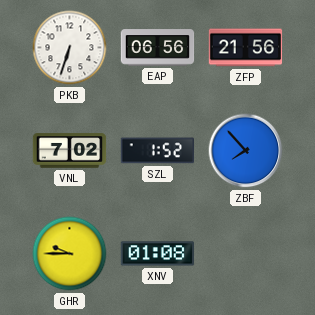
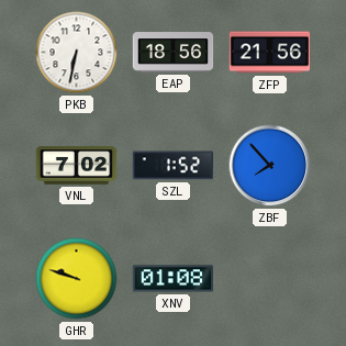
PKB: 6:33 -> 6:32
EAP: 06:56 -> 18:56
GHR: 9:45 -> 9:48
